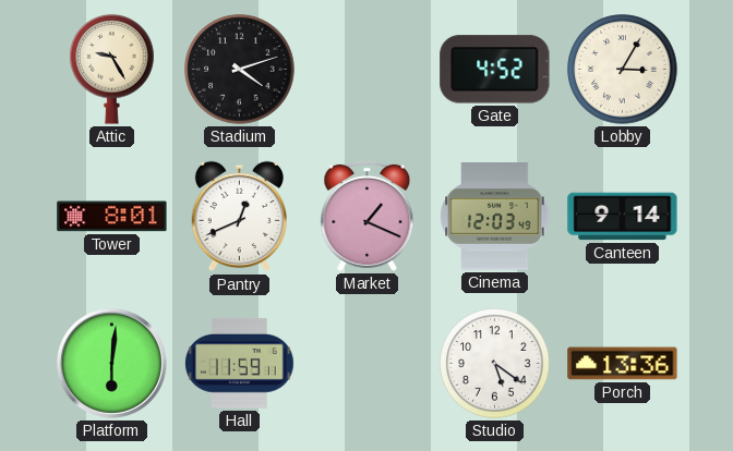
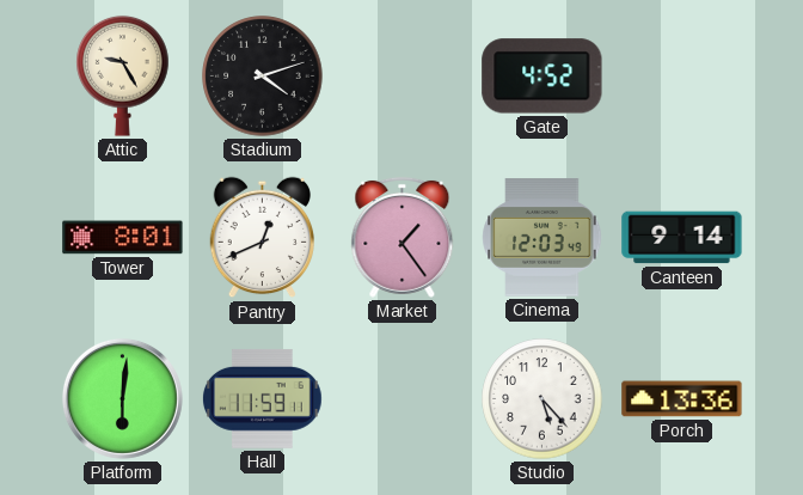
Lobby: 3:05 -> none
Market: 1:19 -> 1:24
Studio: 5:21 -> 5:23
